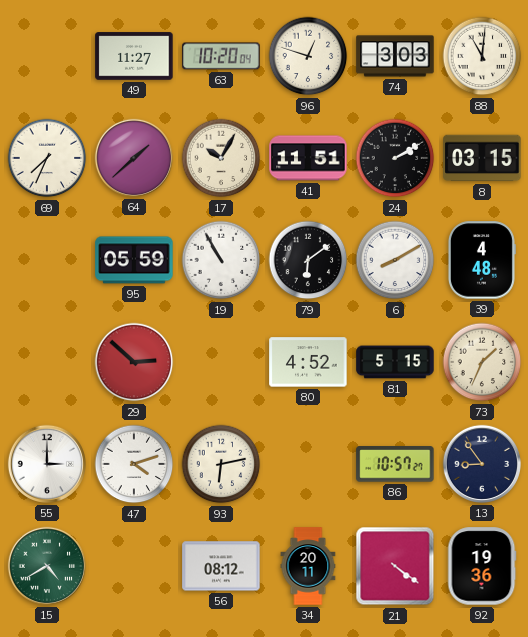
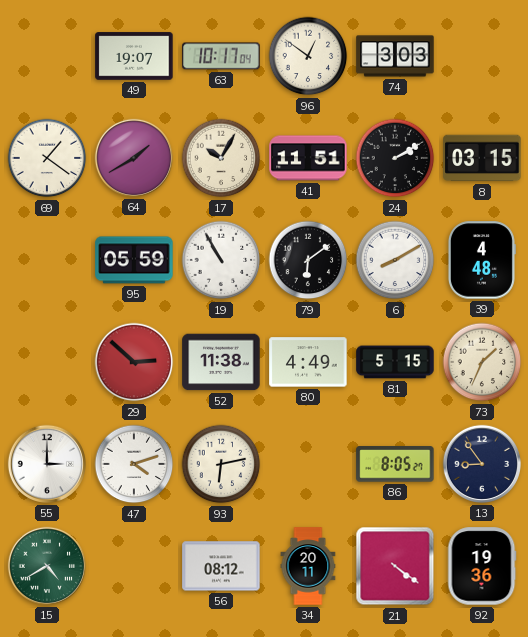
49: 11:27 -> 19:07
63: 10:20 -> 10:17
96: 12:48 -> 12:51
88: 11:01 -> none
69: 7:34 -> 1:21
64: 1:38 -> 1:40
52: none -> 11:38
80: 4:52 -> 4:49
86: 10:57 -> 8:05
